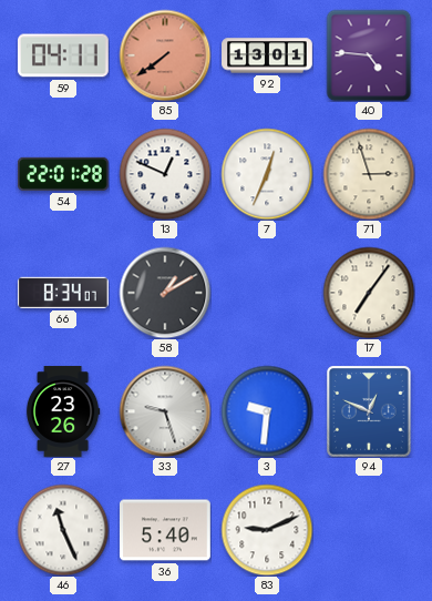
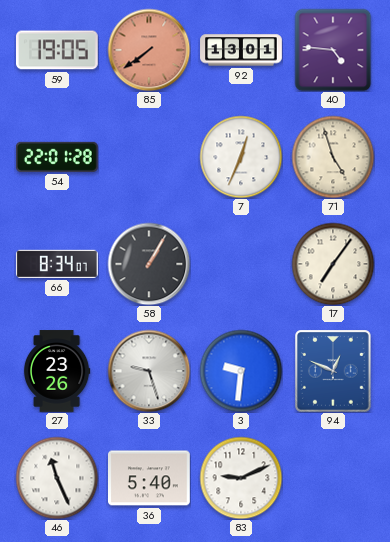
59: 04:11 -> 19:05
13: 12:49 -> none
71: 2:57 -> 4:57
58: 1:10 -> 1:05
